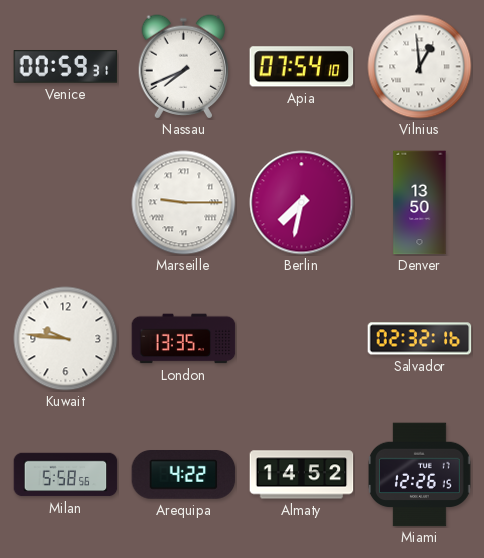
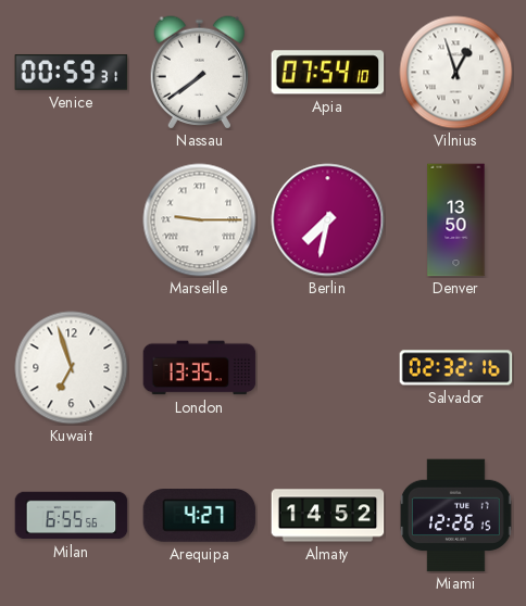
Nassau: 7:41 -> 7:39
Vilnius: 12:59 -> 12:57
Kuwait: 9:46 -> 6:57
Milan: 5:58 -> 6:55
Arequipa: 4:22 -> 4:27
